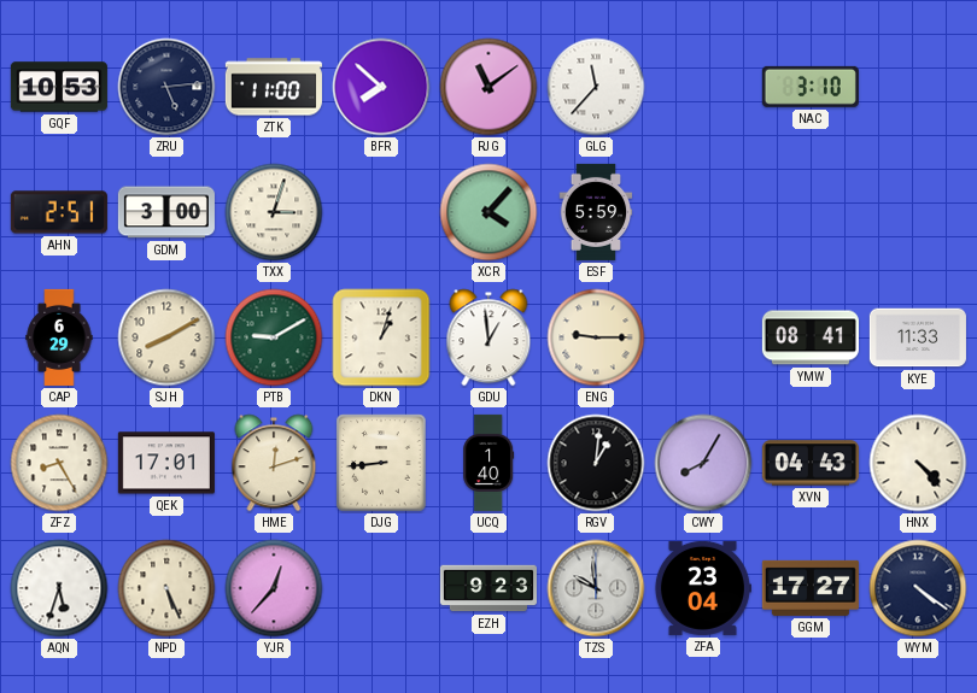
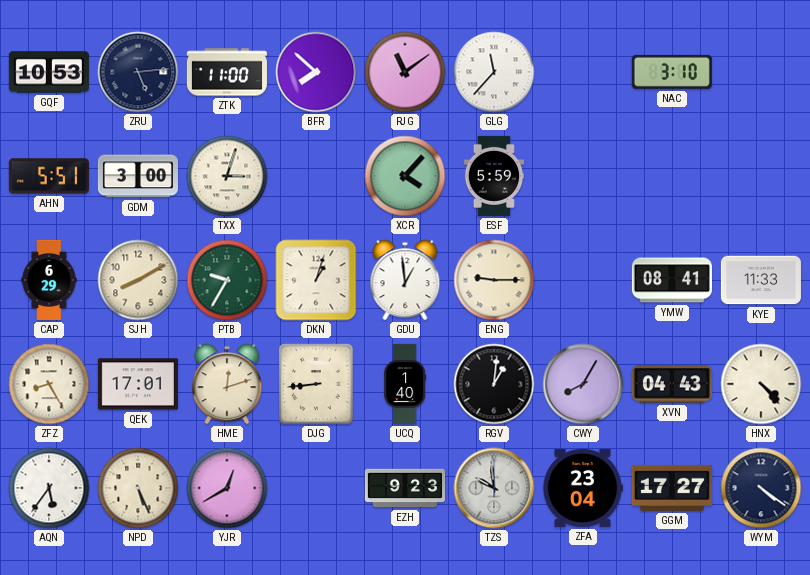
AHN: 2:51 -> 5:51
PTB: 9:10 -> 9:35
AQN: 5:33 -> 5:36
YJR: 12:37 -> 12:40
